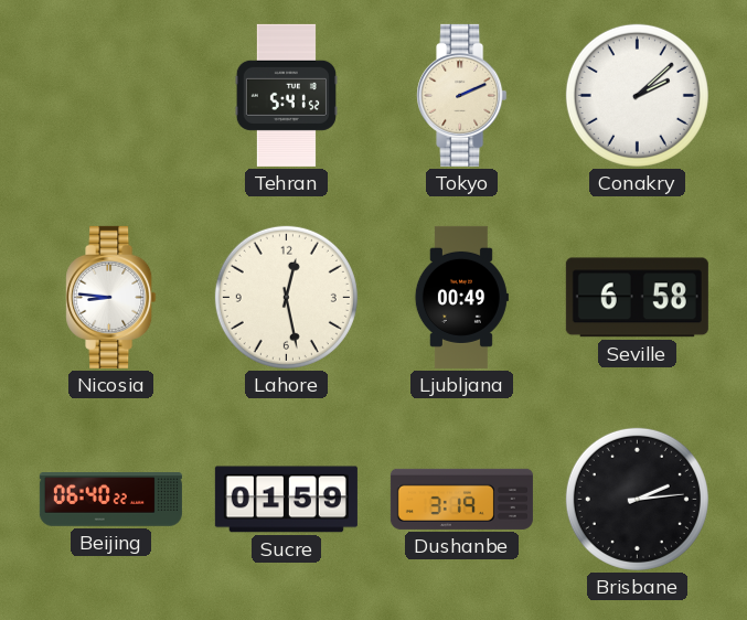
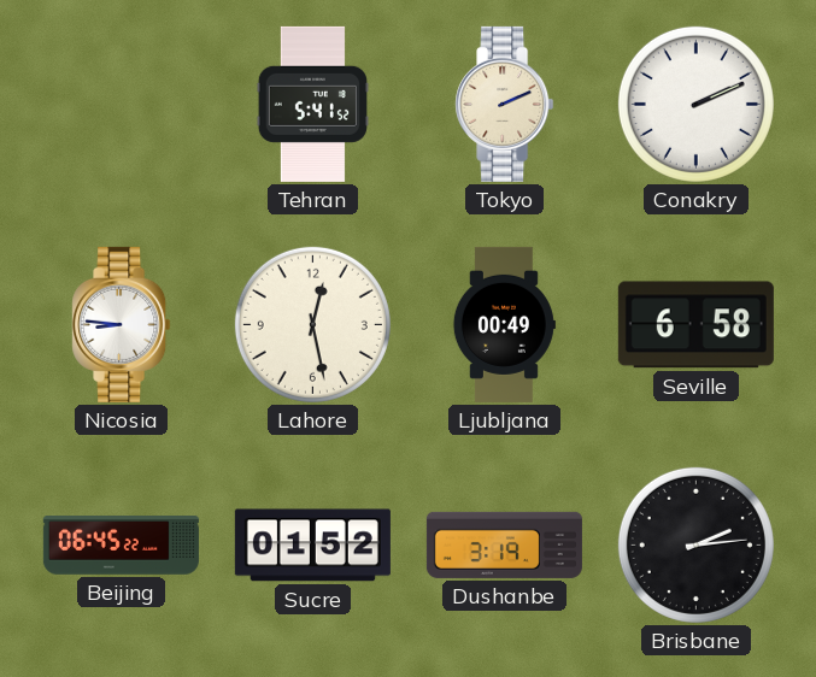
Conakry: 2:08 -> 2:11
Beijing: 06:40 -> 06:45
Sucre: 01:59 -> 01:52
